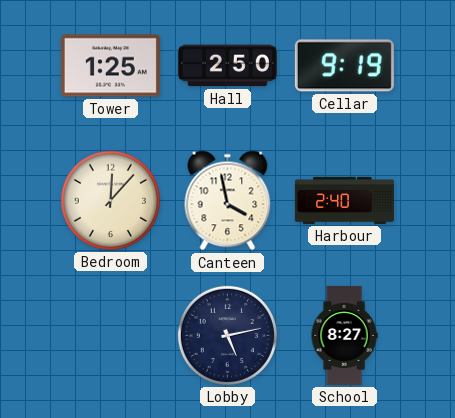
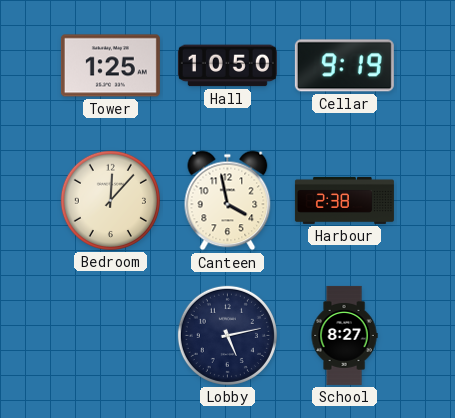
Hall: 2:50 -> 10:50
Harbour: 2:40 -> 2:38
